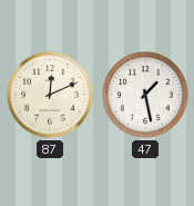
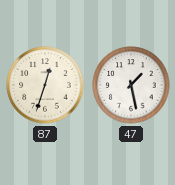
87: 12:11 -> 12:33
